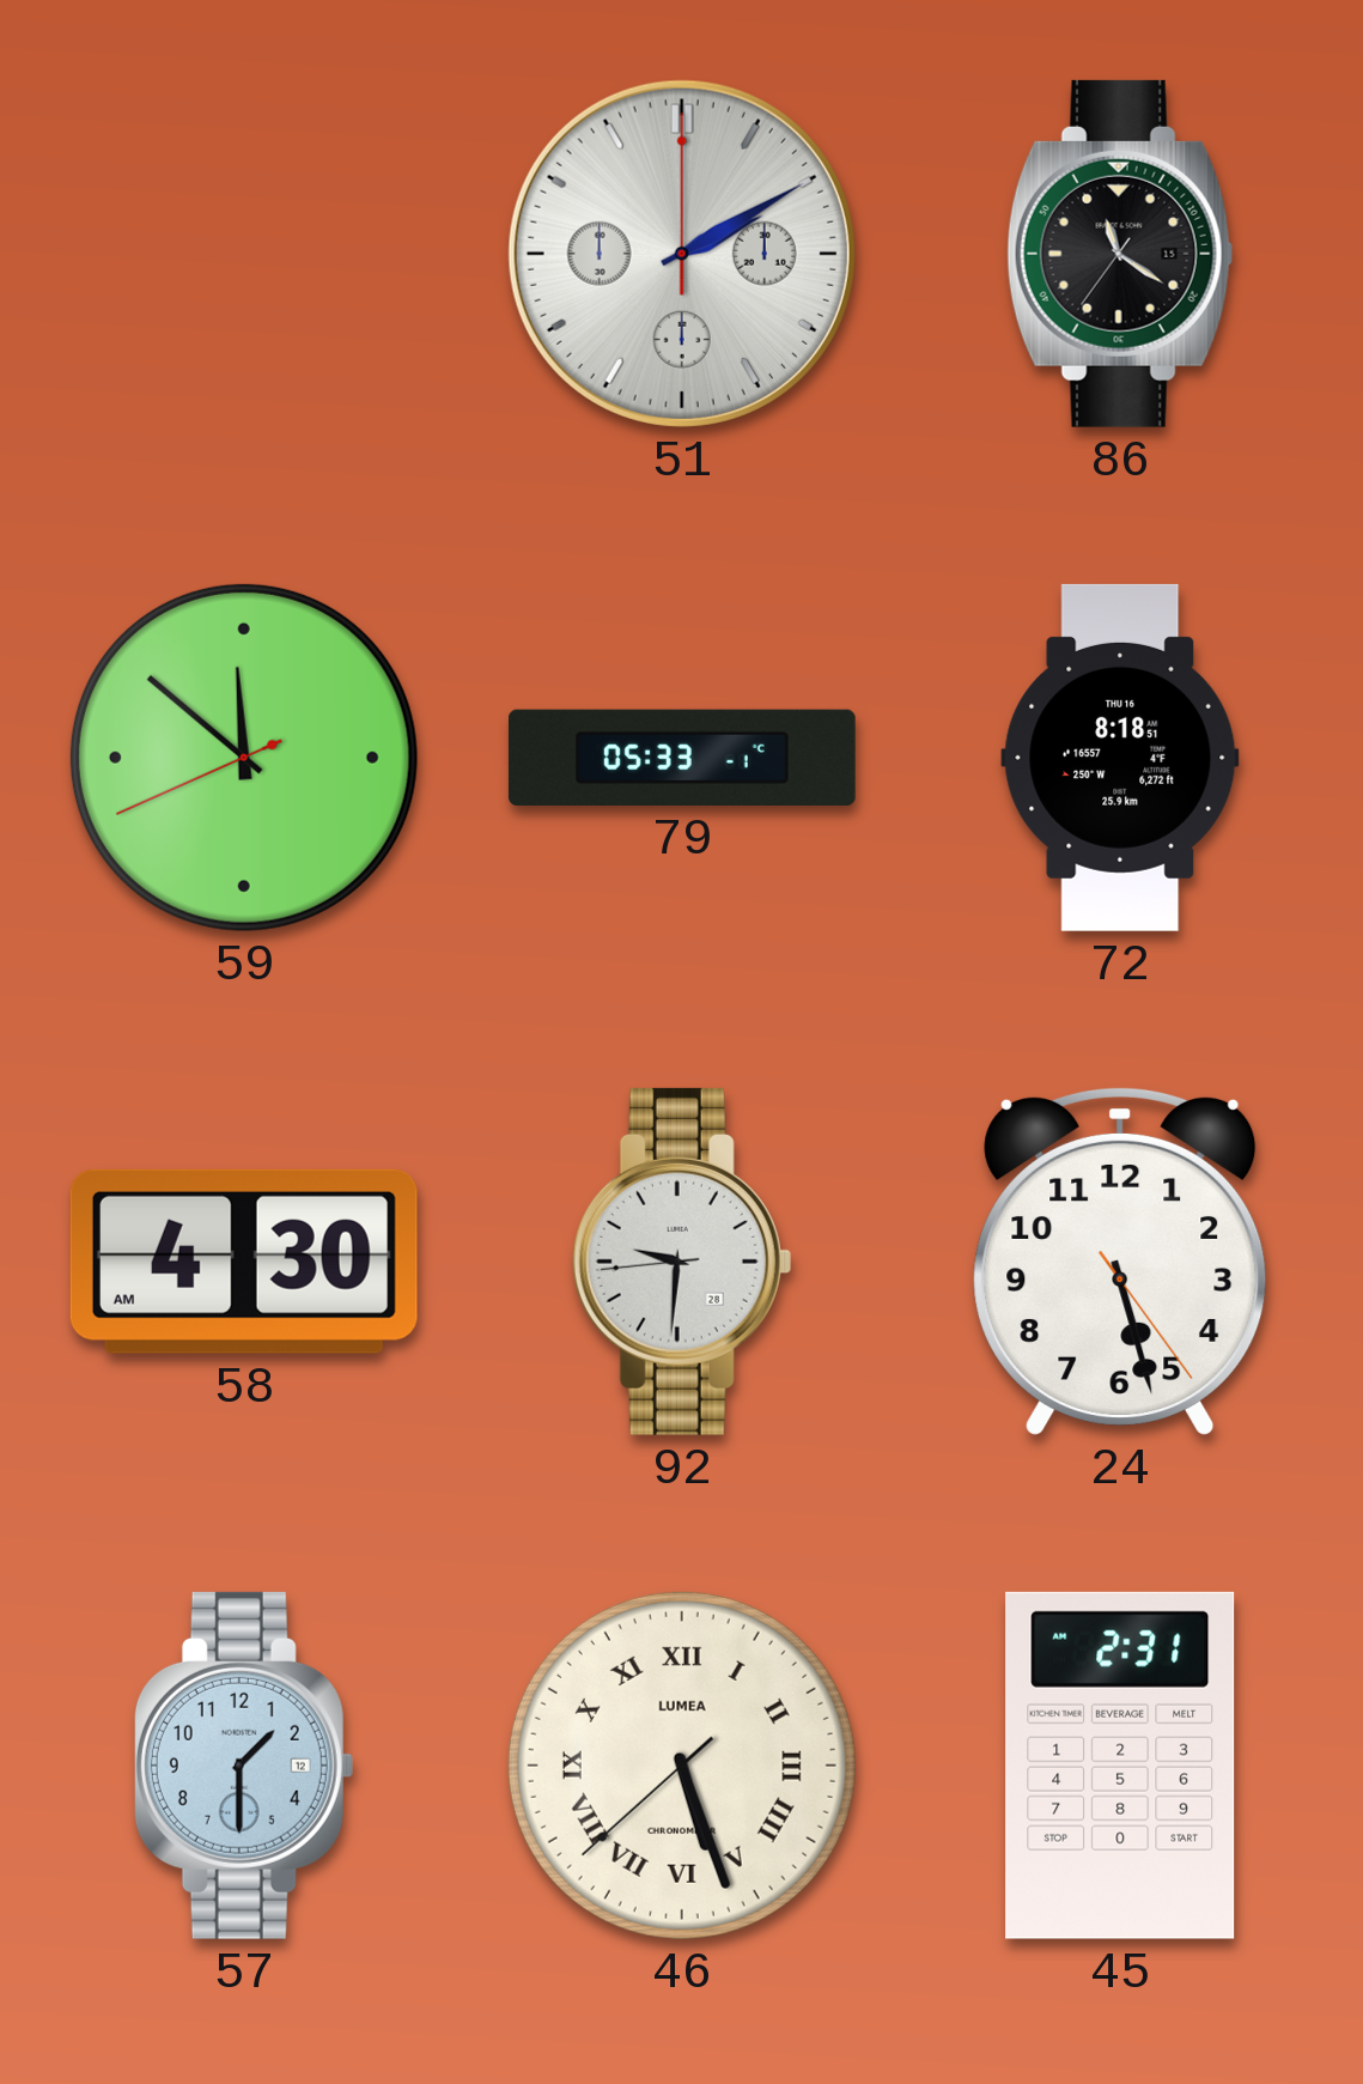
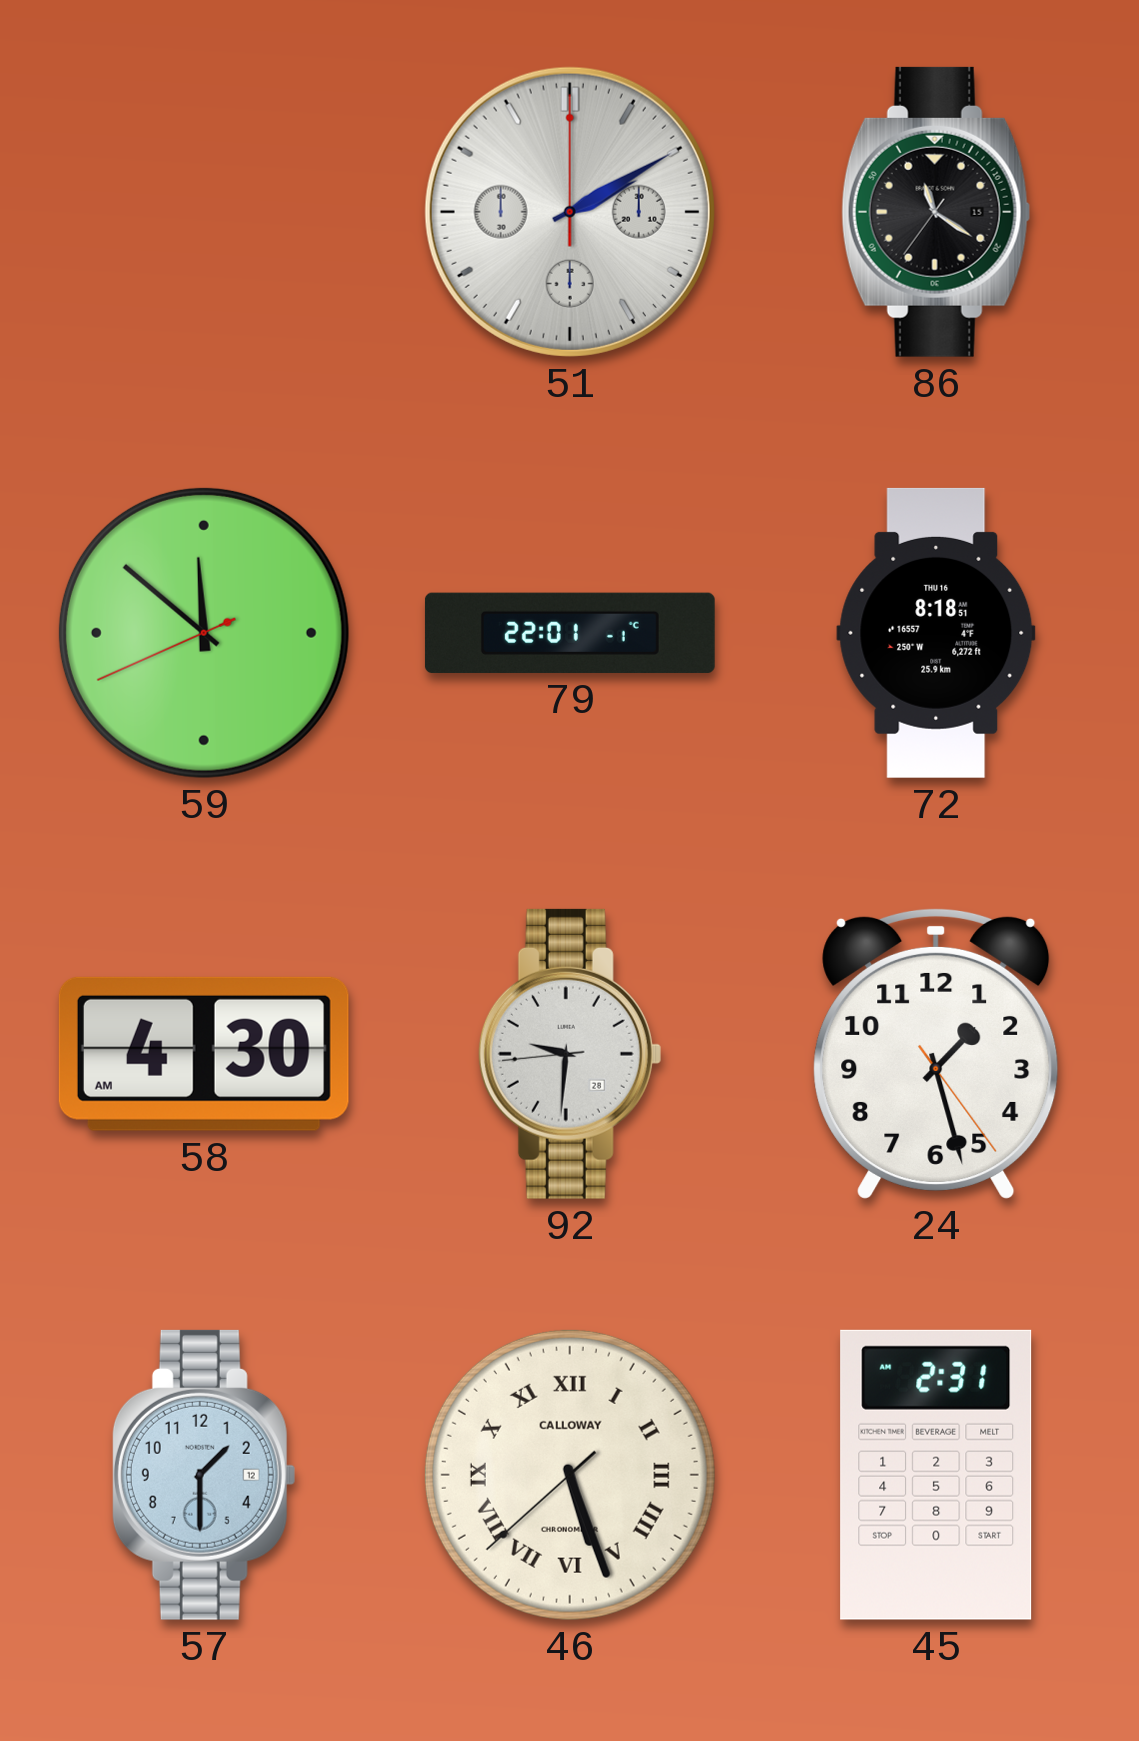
79: 05:33 -> 22:01
24: 5:27 -> 1:27
46 brand: LUMEA -> CALLOWAY
